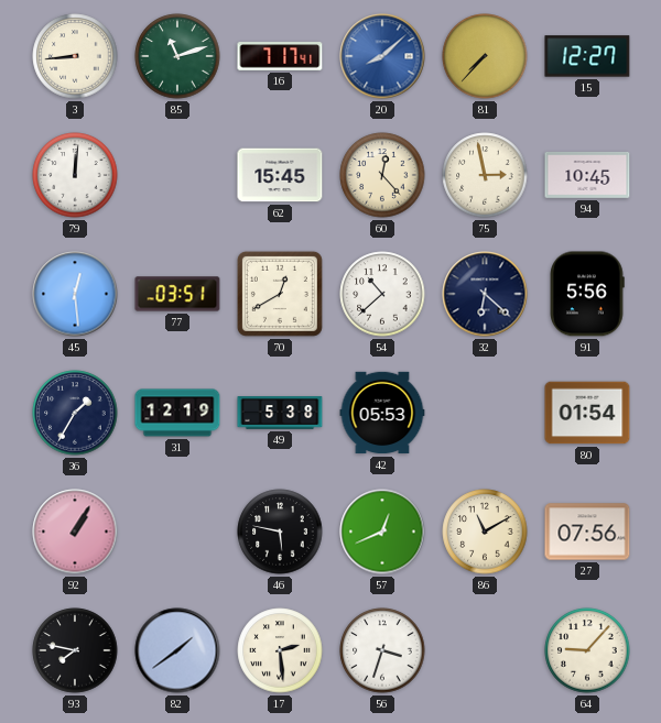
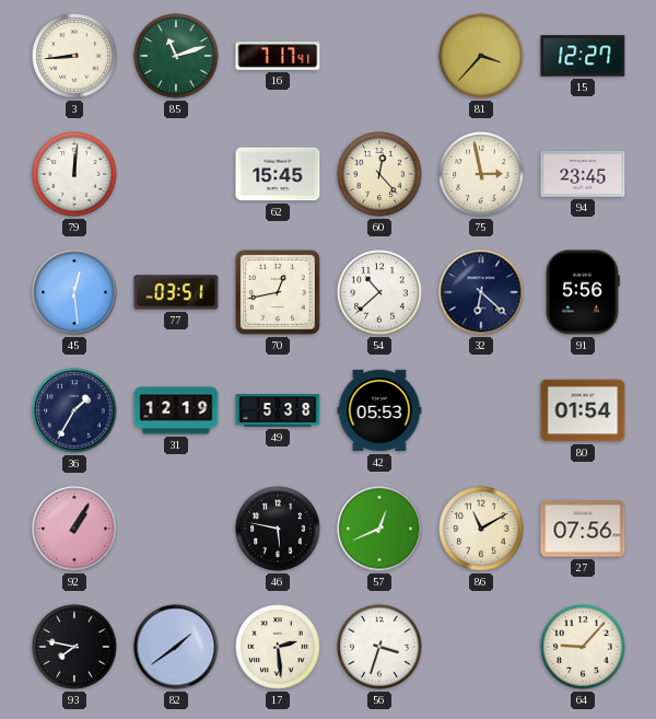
20: 8:08 -> none
81: 7:37 -> 3:37
94: 10:45 -> 23:45
70: 12:40 -> 12:43
